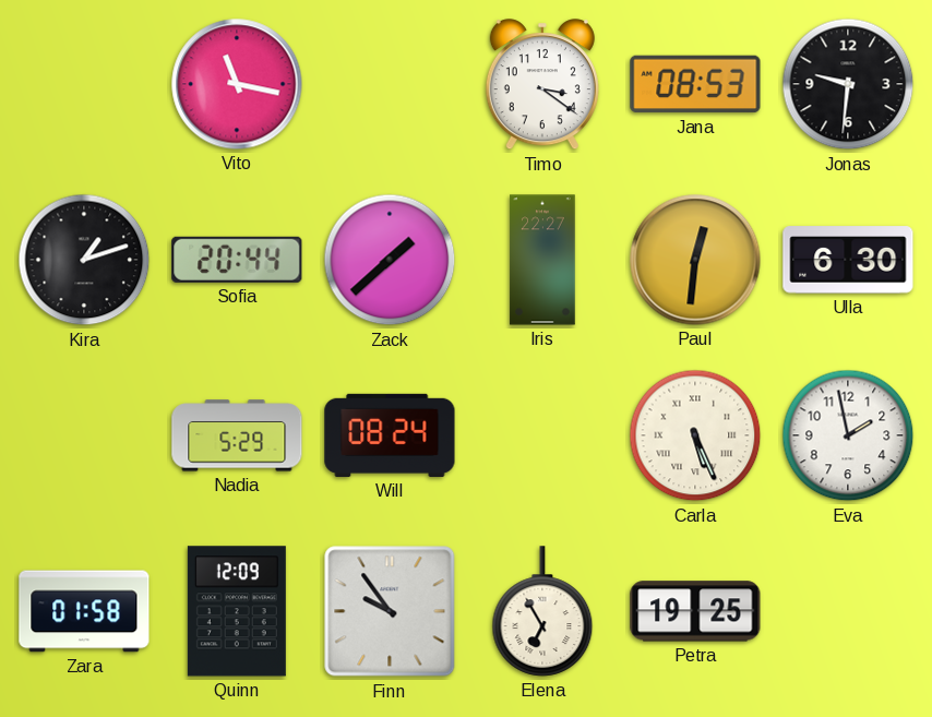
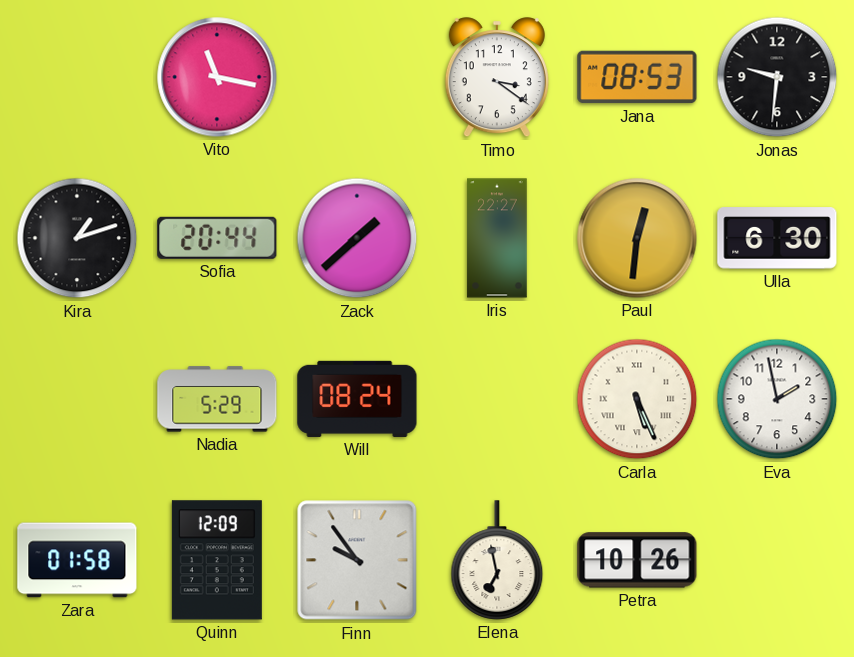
Elena: 6:55 -> 6:58
Petra: 19:25 -> 10:26
